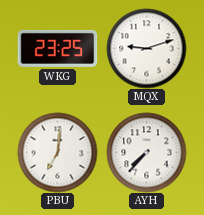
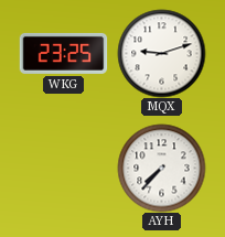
PBU: 7:01 -> none
